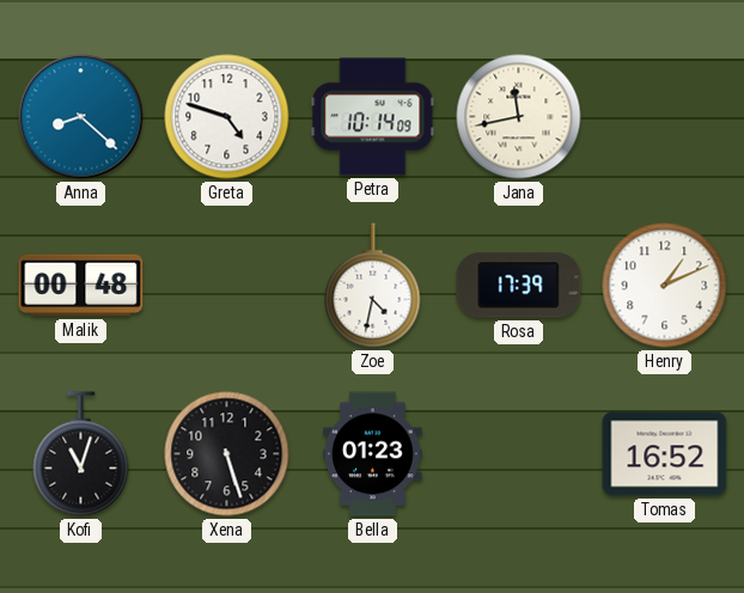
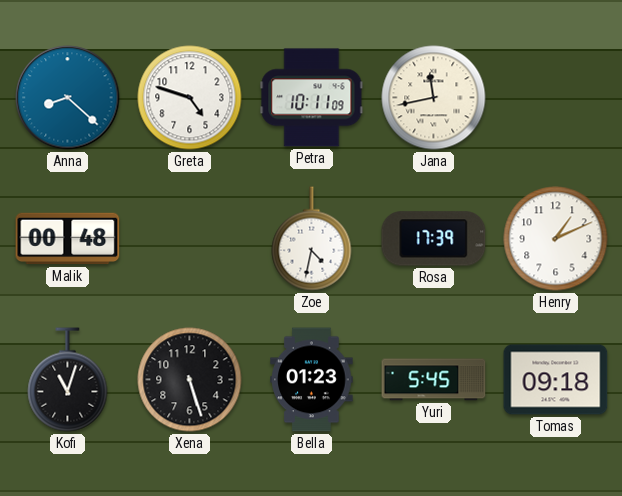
Petra: 10:14 -> 10:11
Yuri: none -> 5:45
Tomas: 16:52 -> 09:18
